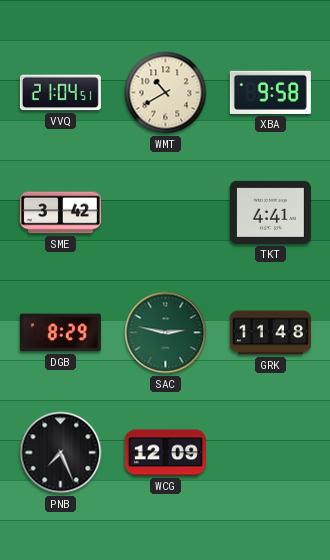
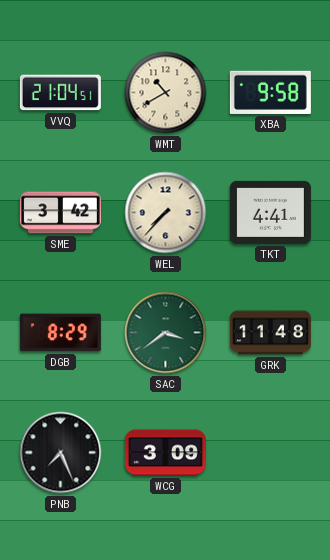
WEL: none -> 7:37
SAC: 2:47 -> 3:39
WCG: 12:09 -> 3:09
